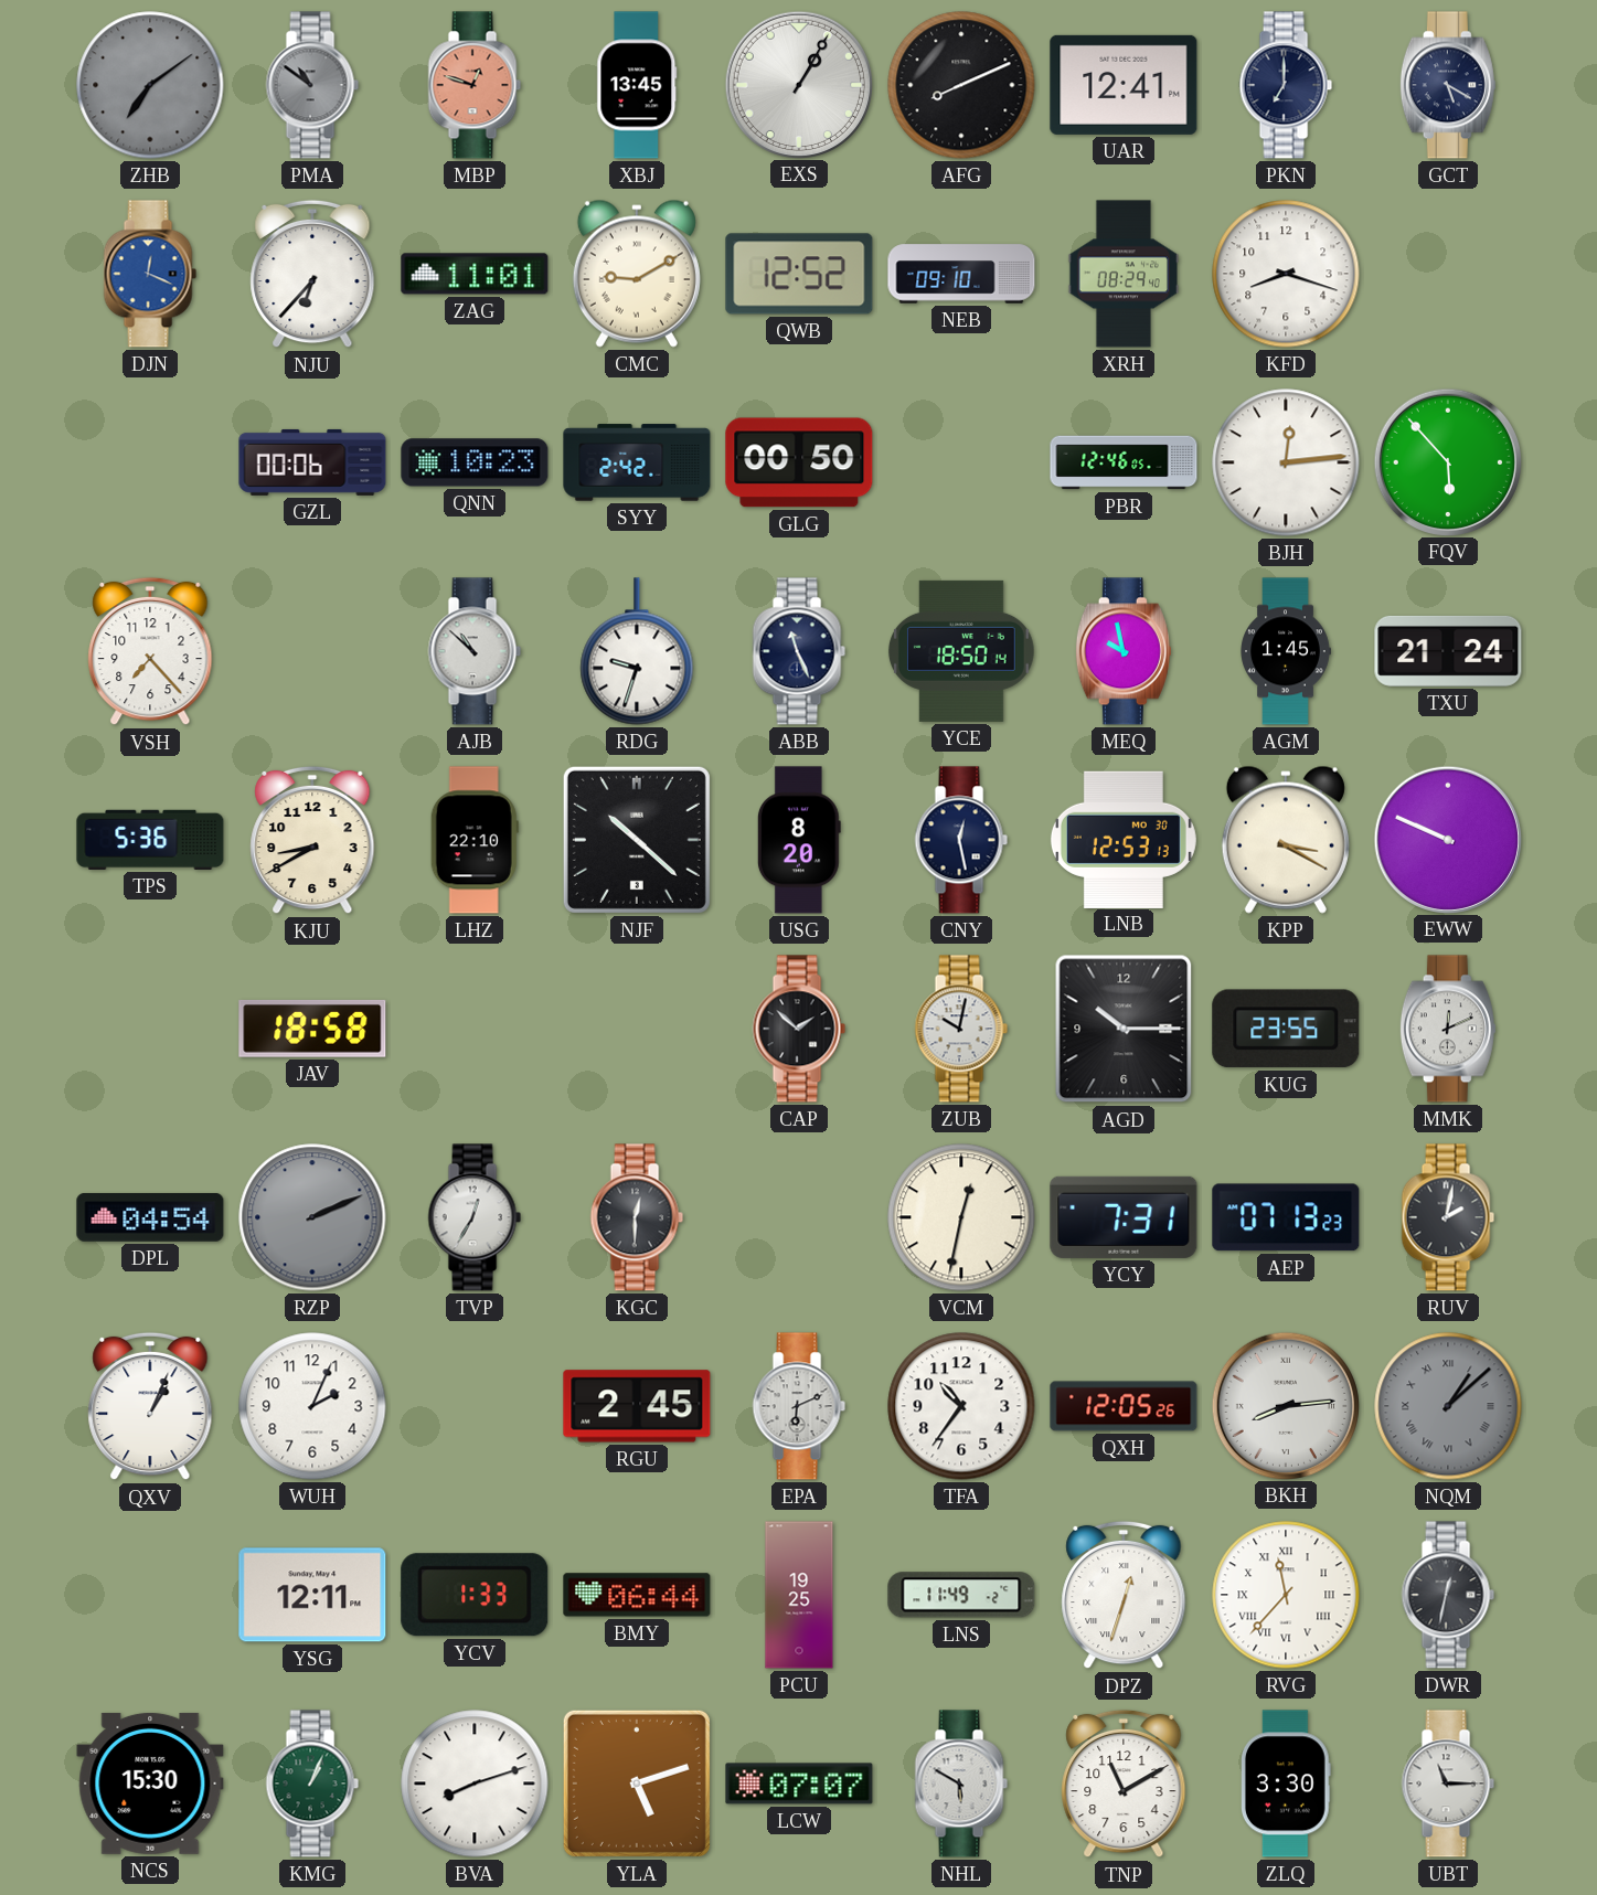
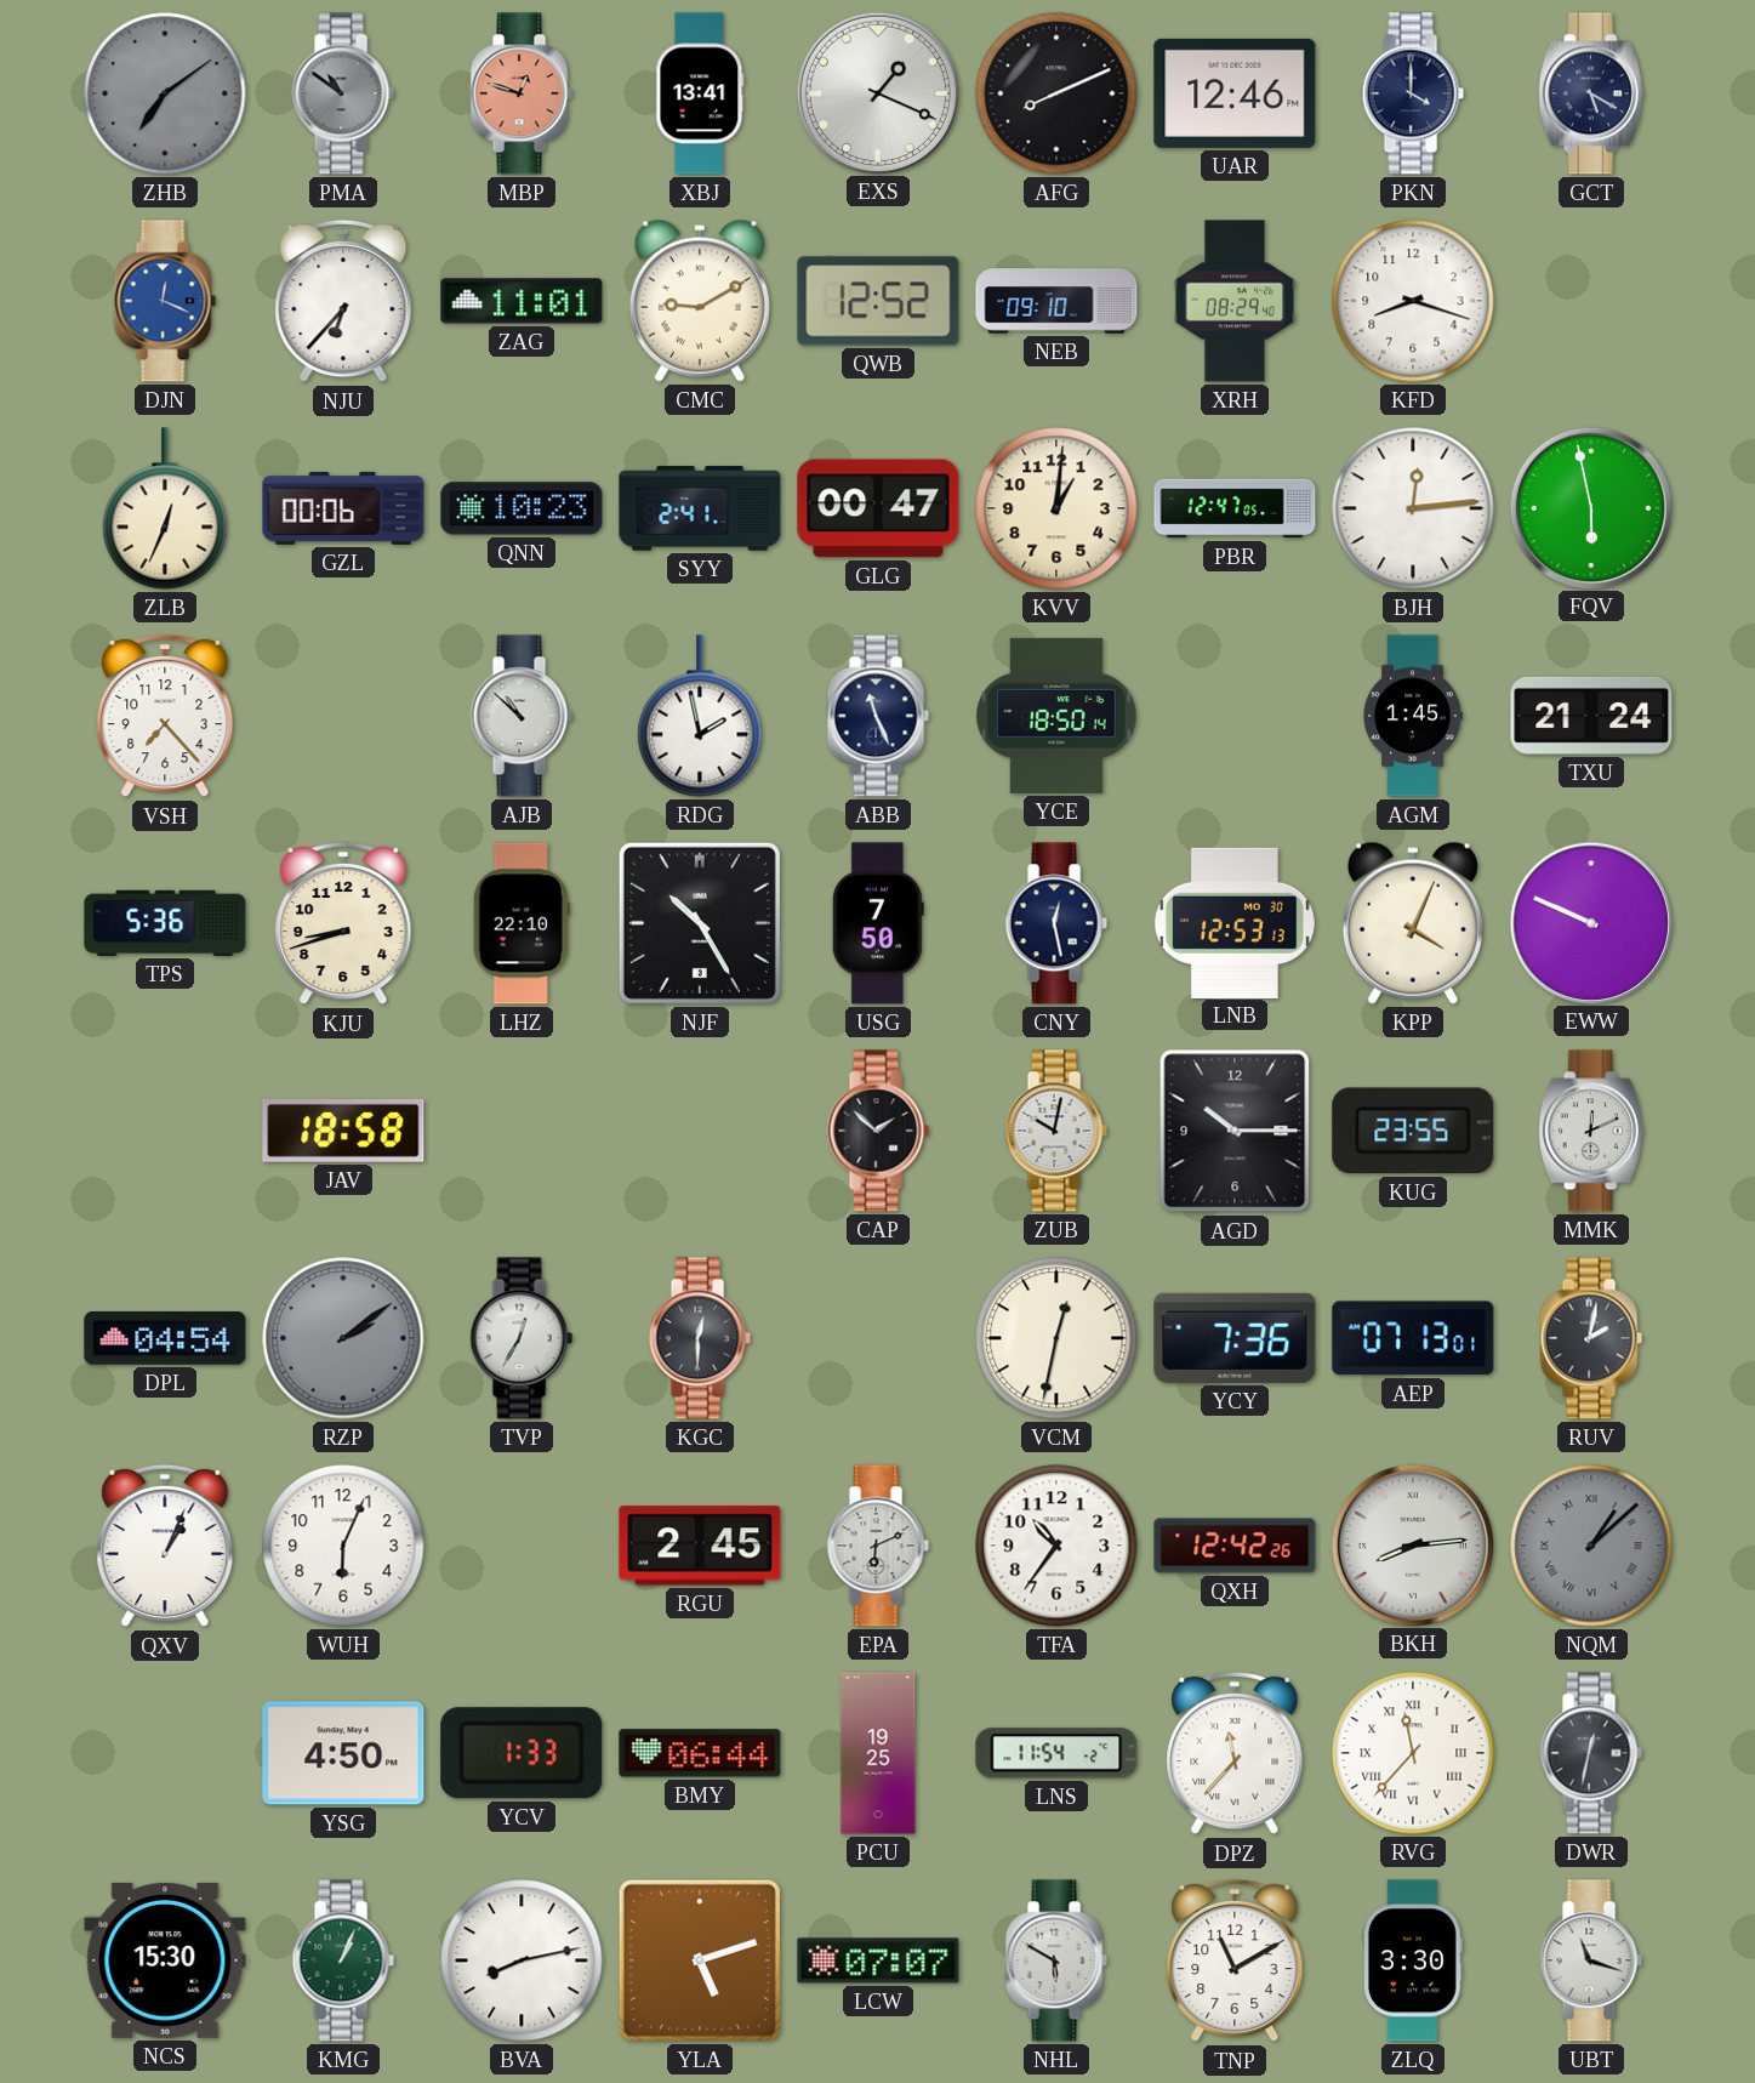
XBJ: 13:45 -> 13:41
EXS: 1:05 -> 1:19
UAR: 12:41 -> 12:46
PKN: 7:00 -> 4:00
ZLB: none -> 12:34
SYY: 2:42 -> 2:41
GLG: 00:50 -> 00:47
KVV: none -> 1:01
PBR: 12:46 -> 12:47
FQV: 5:53 -> 5:58
RDG: 9:33 -> 1:58
MEQ: 9:58 -> none
KJU: 8:40 -> 8:42
NJF: 10:22 -> 10:25
USG: 8:20 -> 7:50
KPP: 3:20 -> 4:04
RZP: 2:11 -> 2:09
YCY: 7:31 -> 7:36
AEP: 07:13:23 -> 07:13:01
WUH: 2:04 -> 6:04
QXH: 12:05 -> 12:42
YSG: 12:11 -> 4:50
LNS: 11:49 -> 11:54
DPZ: 12:33 -> 11:37
BVA: 8:12 -> 8:13
UBT: 11:15 -> 11:18
